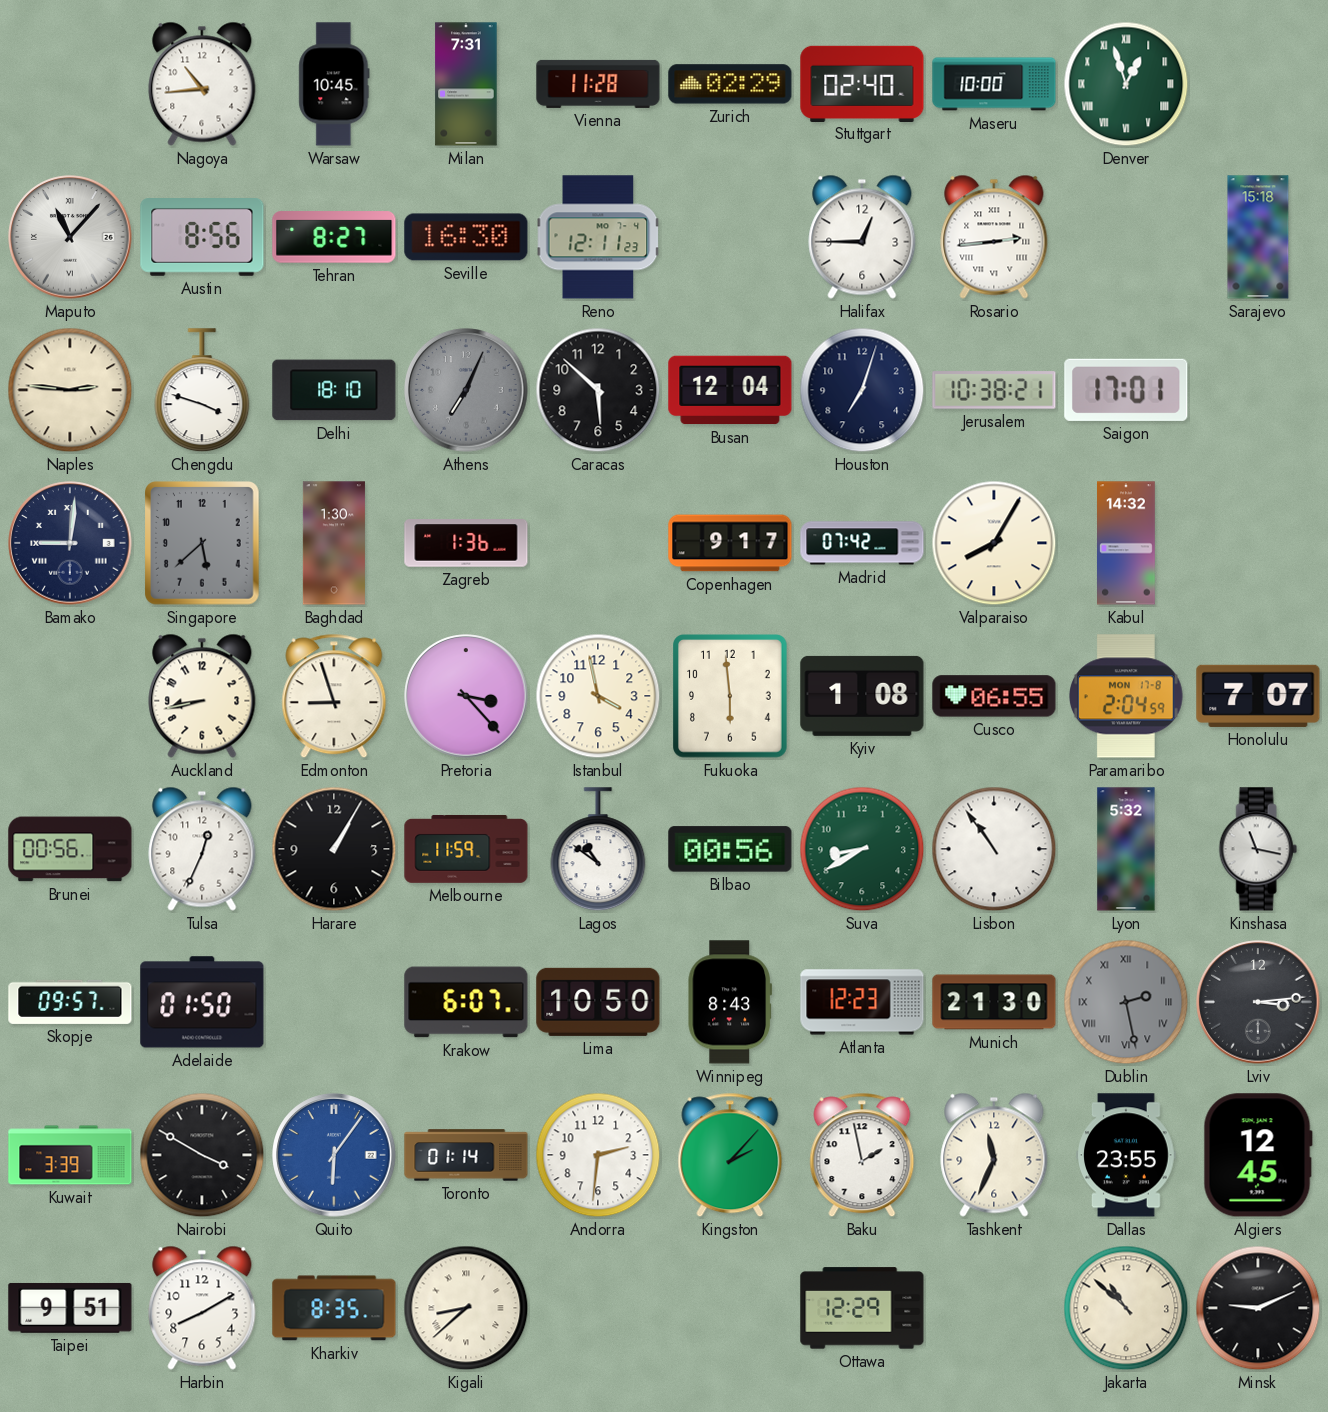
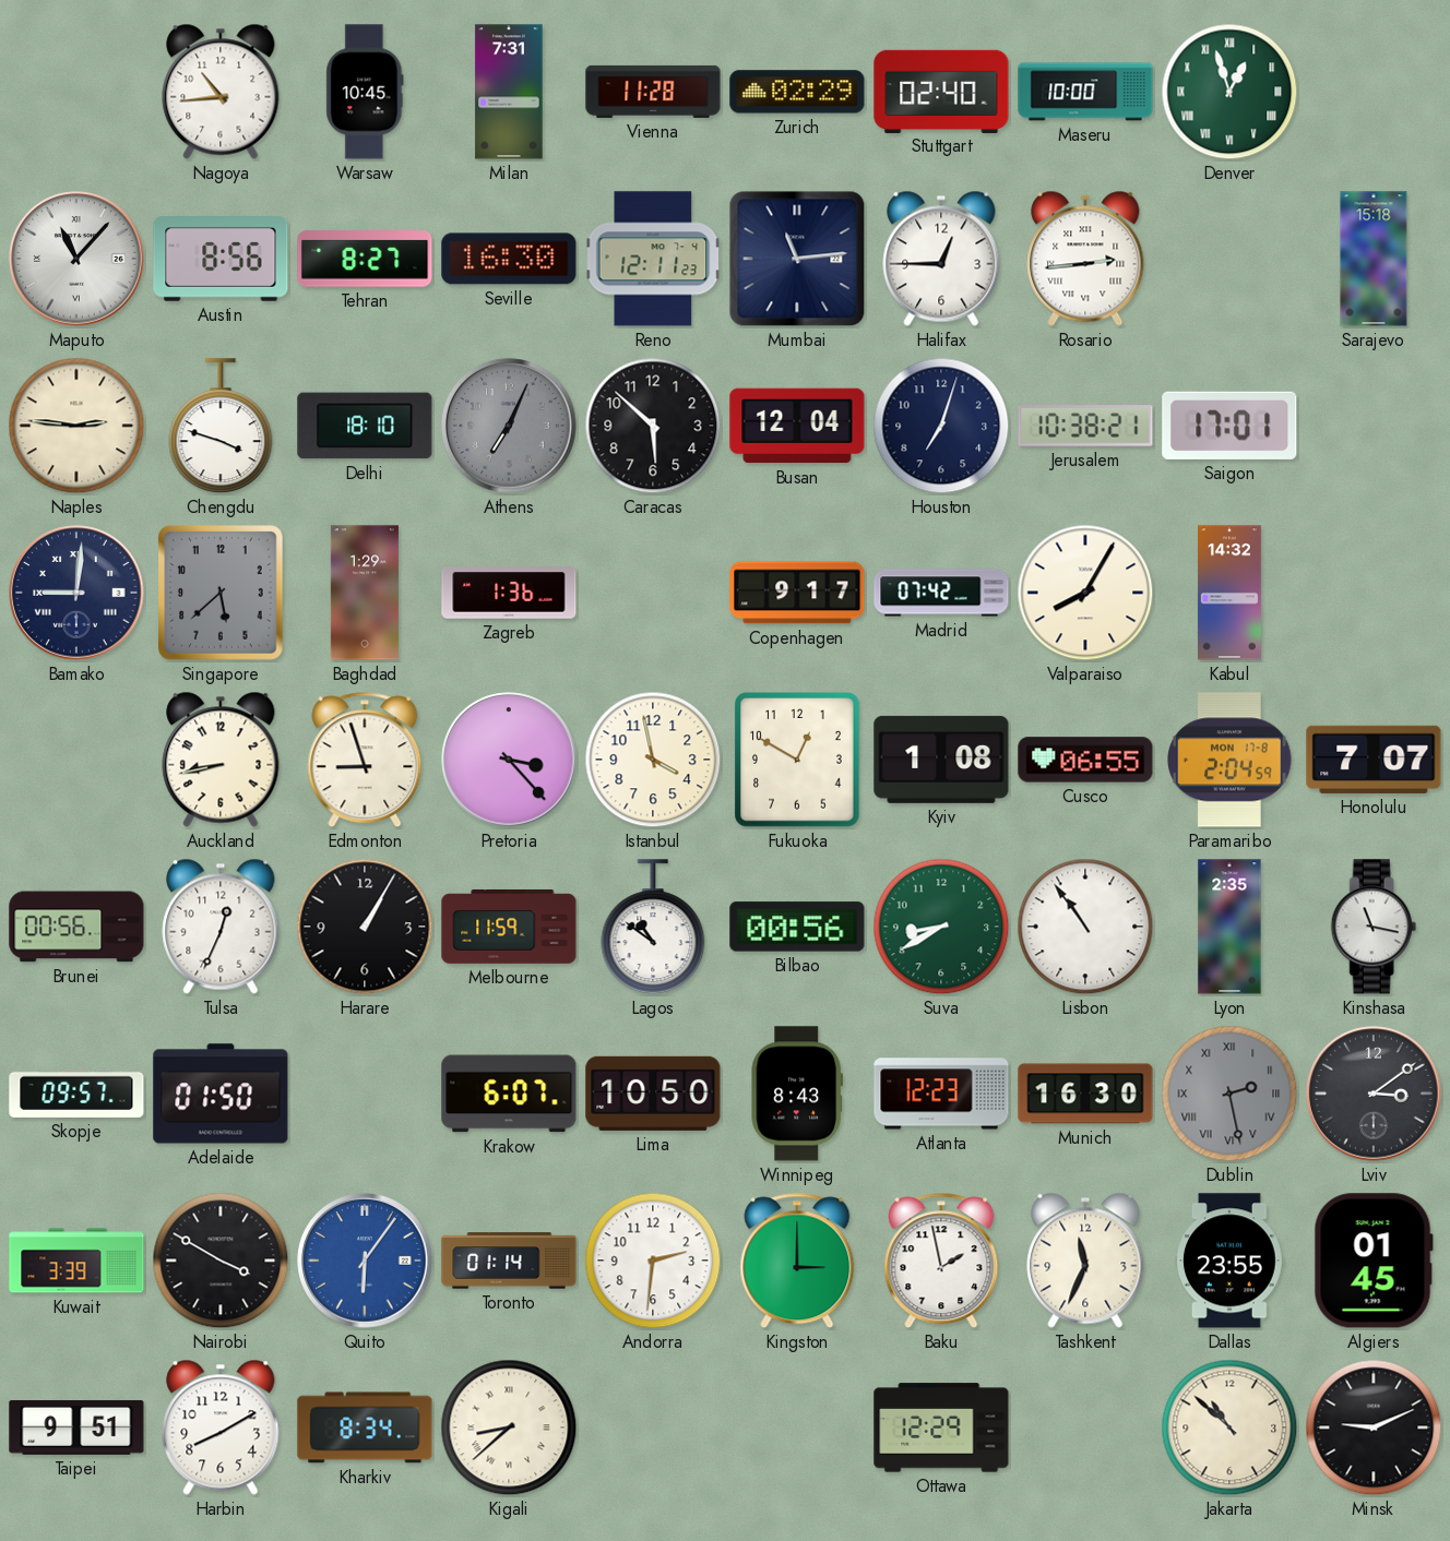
Mumbai: none -> 11:14
Baghdad: 1:30 -> 1:29
Fukuoka: 5:59 -> 12:50
Lyon: 5:32 -> 2:35
Munich: 21:30 -> 16:30
Lviv: 3:14 -> 3:09
Kingston: 2:07 -> 3:00
Algiers: 12:45 -> 01:45
Kharkiv: 8:35 -> 8:34
